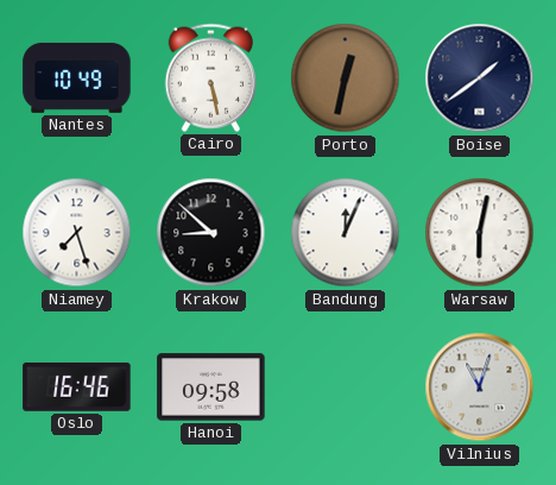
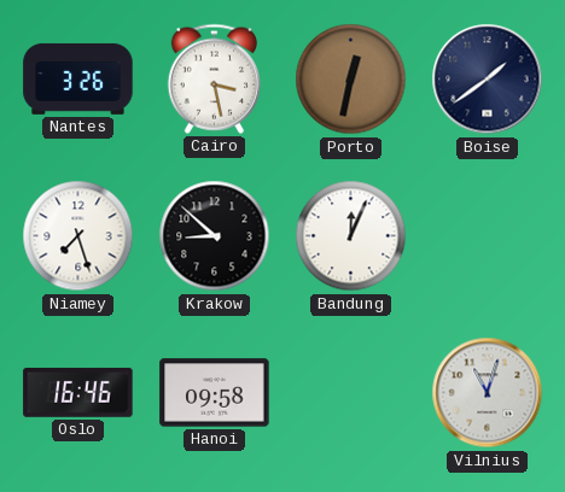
Nantes: 10:49 -> 3:26
Cairo: 5:28 -> 3:28
Warsaw: 6:02 -> none
